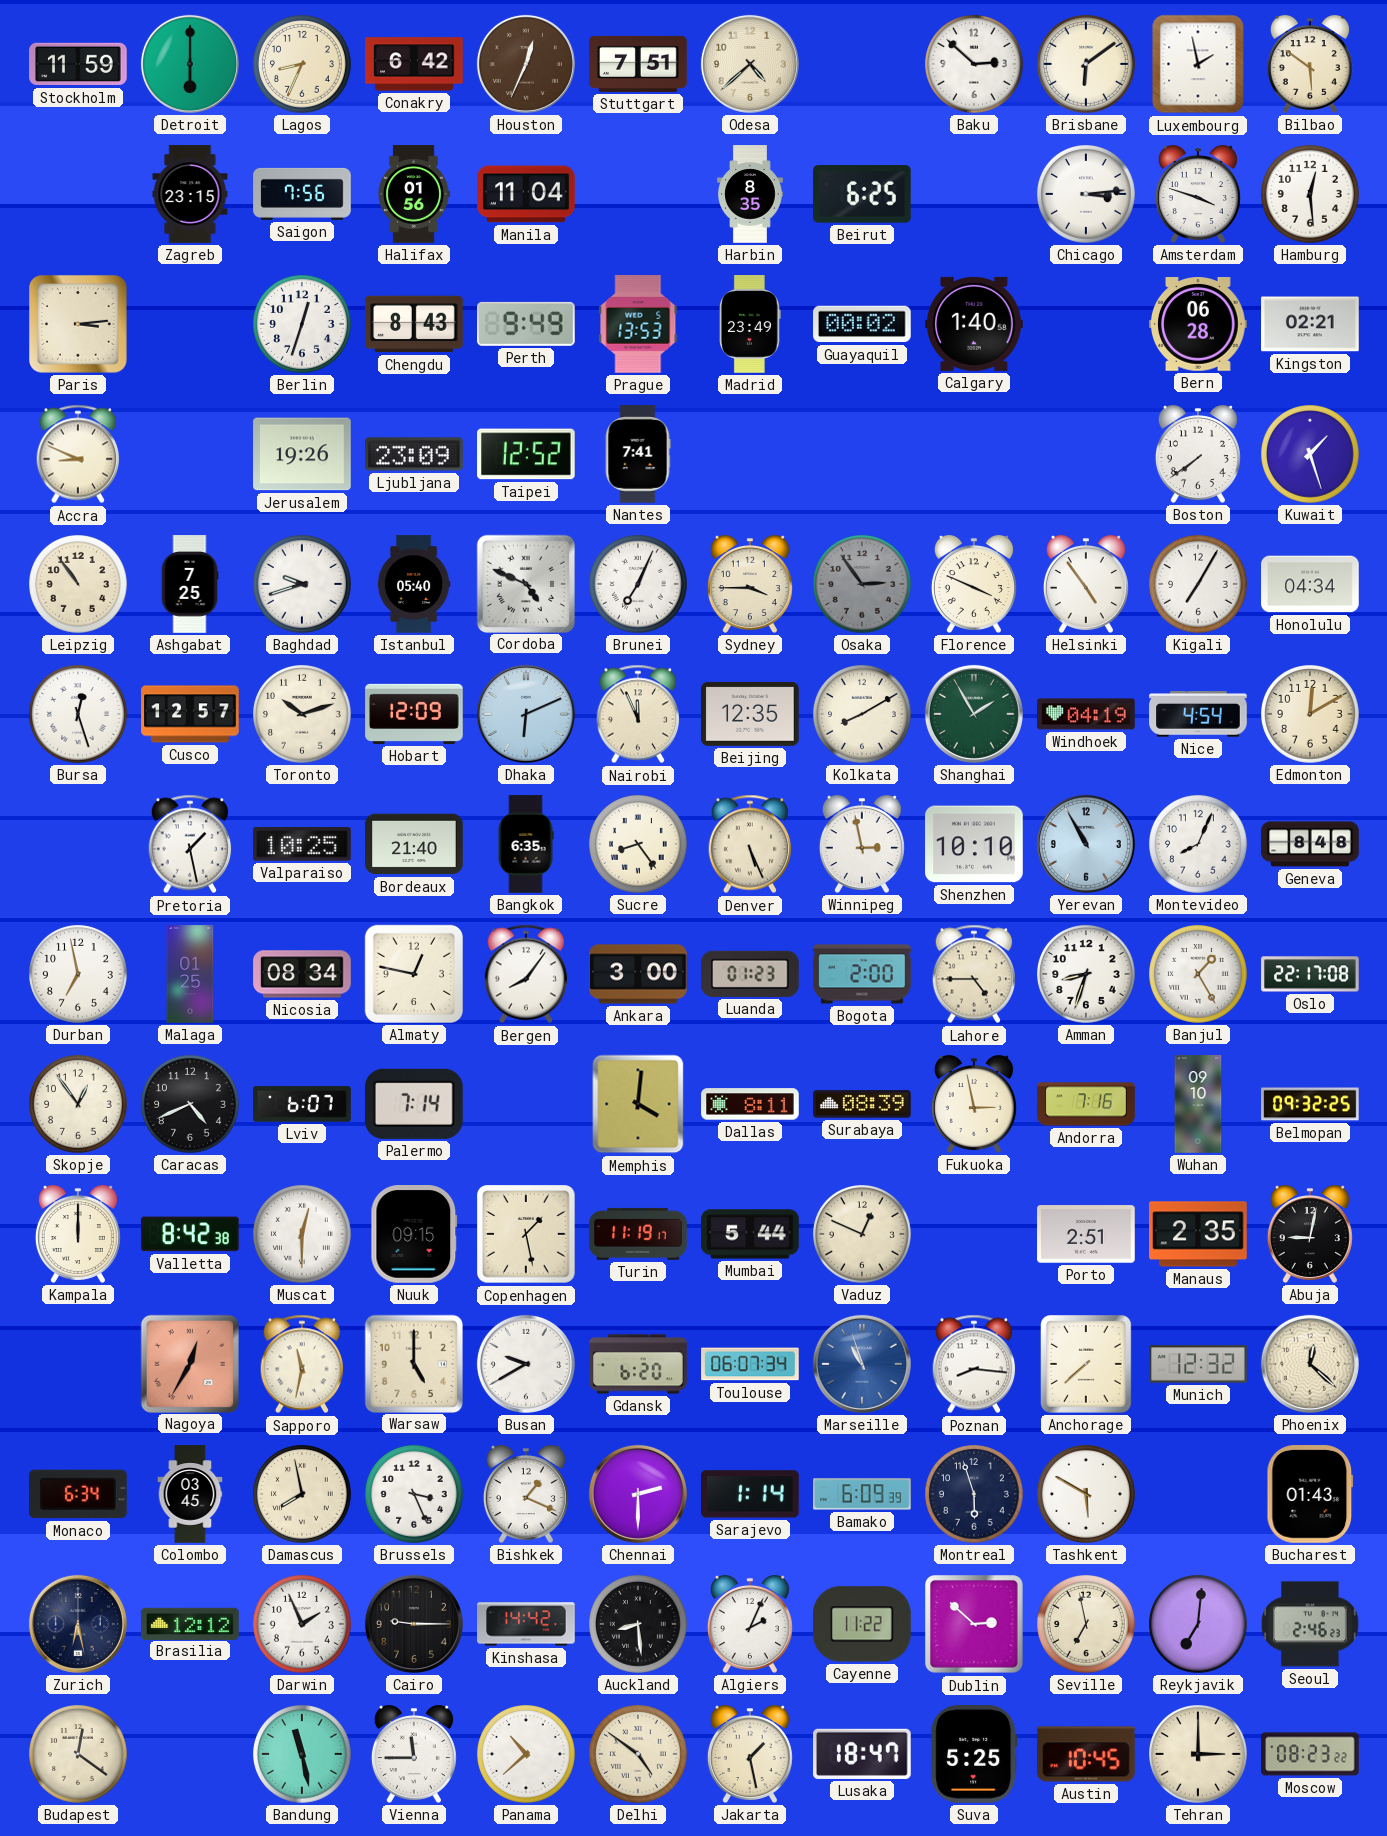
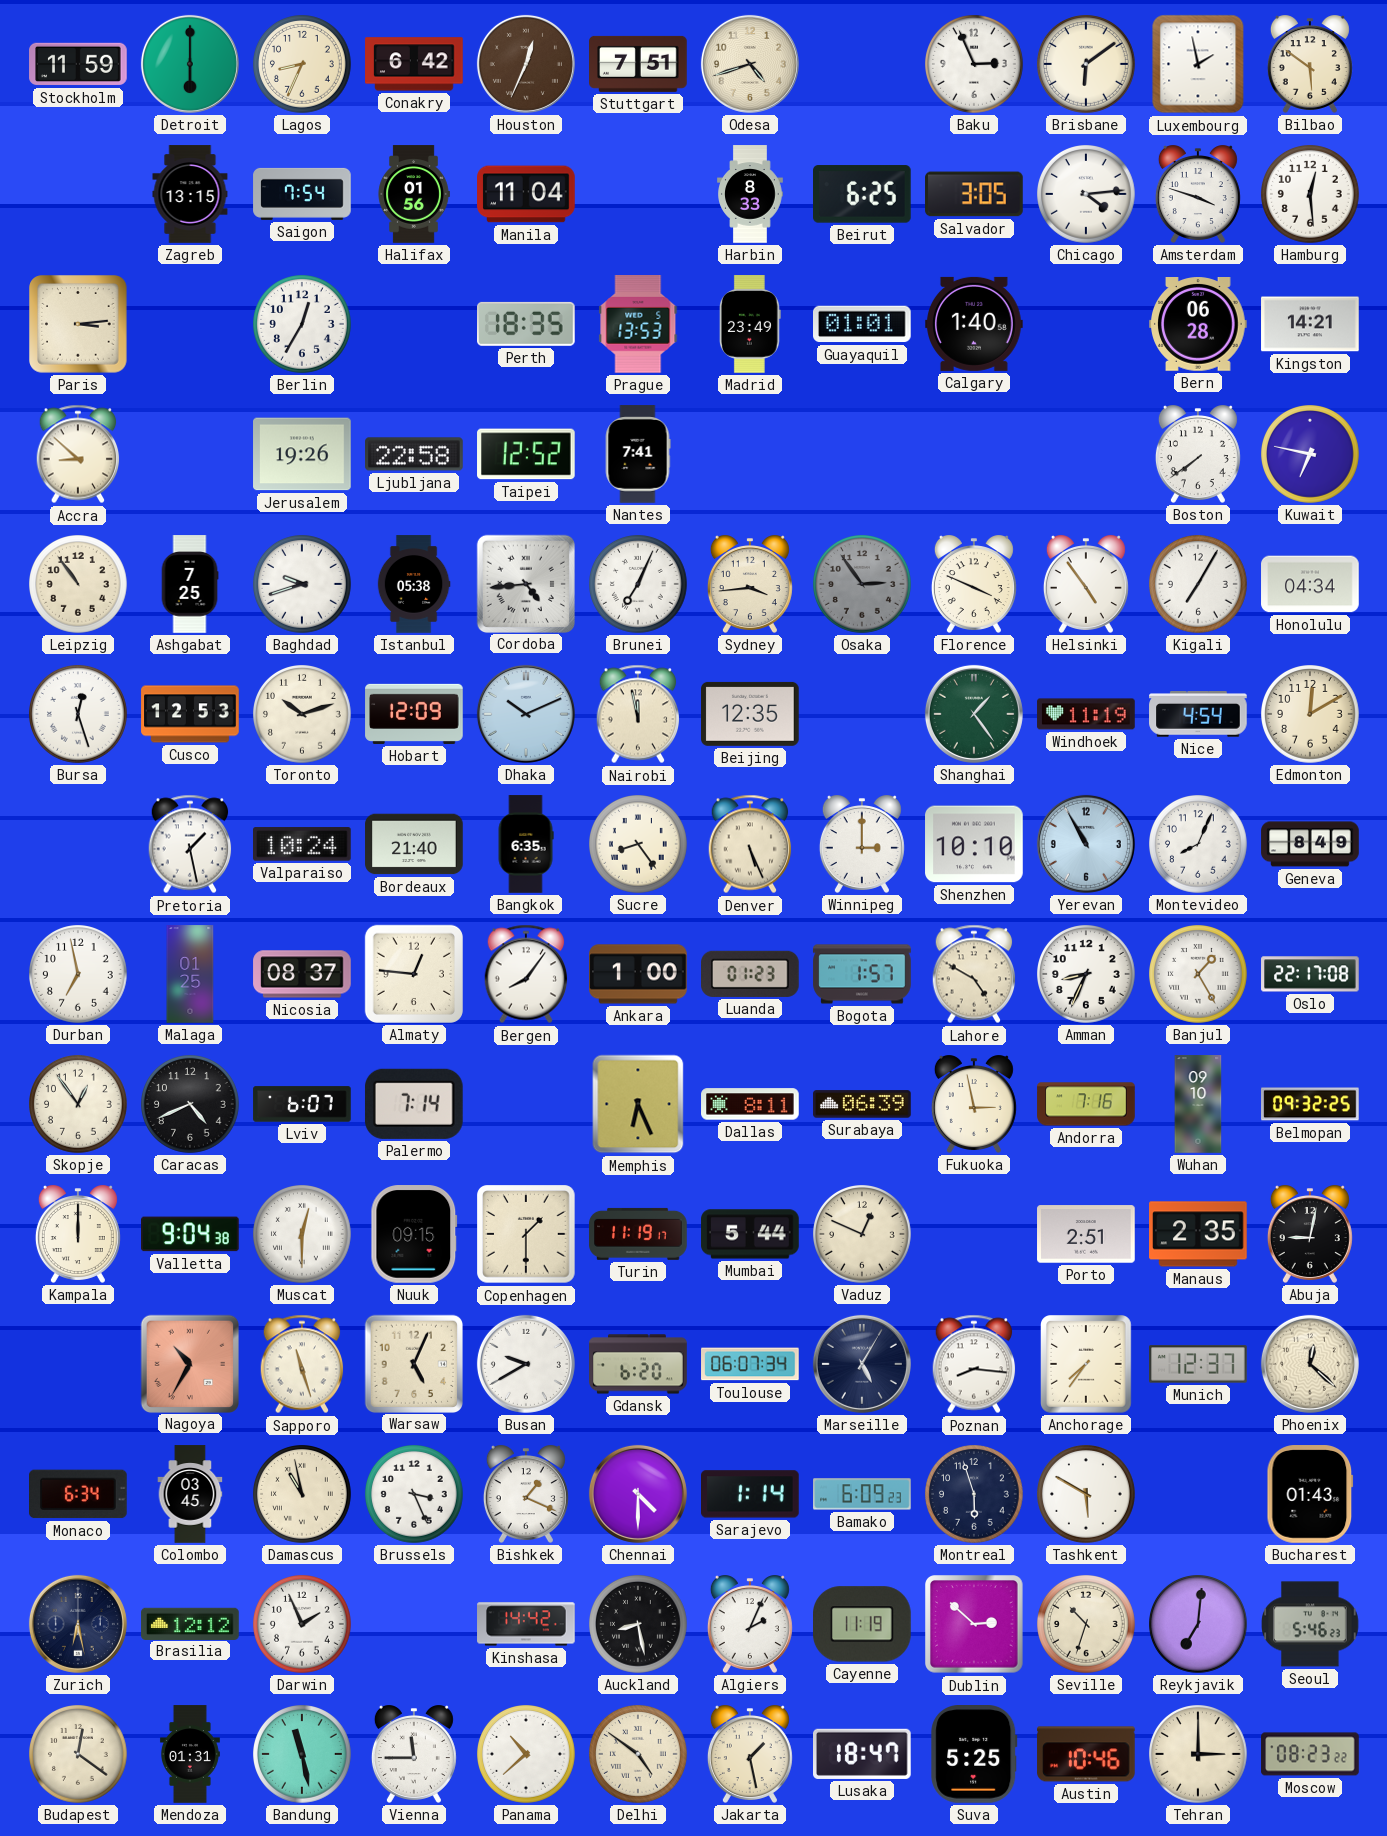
Odesa: 4:38 -> 4:42
Baku: 2:52 -> 2:56
Zagreb: 23:15 -> 13:15
Saigon: 7:56 -> 7:54
Harbin: 8:35 -> 8:33
Salvador: none -> 3:05
Chicago: 3:14 -> 4:14
Berlin: 12:33 -> 12:35
Chengdu: 8:43 -> none
Perth: 9:49 -> 18:35
Guayaquil: 00:02 -> 01:01
Kingston: 02:21 -> 14:21
Accra: 8:49 -> 8:52
Ljubljana: 23:09 -> 22:58
Kuwait: 1:27 -> 6:47
Istanbul: 05:40 -> 05:38
Cordoba: 4:49 -> 4:44
Sydney: 3:45 -> 3:44
Cusco: 12:57 -> 12:53
Dhaka: 6:11 -> 10:11
Nairobi: 11:56 -> 11:58
Kolkata: 8:10 -> none
Shanghai: 1:55 -> 1:24
Windhoek: 04:19 -> 11:19
Valparaiso: 10:25 -> 10:24
Winnipeg: 2:58 -> 3:00
Geneva: 8:48 -> 8:49
Nicosia: 08:34 -> 08:37
Almaty: 12:47 -> 12:46
Ankara: 3:00 -> 1:00
Bogota: 2:00 -> 1:57
Lahore: 4:45 -> 4:50
Amman: 8:33 -> 8:34
Memphis: 4:01 -> 6:26
Surabaya: 08:39 -> 06:39
Valletta: 8:42 -> 9:04
Copenhagen: 1:28 -> 1:30
Nagoya: 12:35 -> 10:35
Sapporo: 11:32 -> 11:27
Warsaw: 5:00 -> 5:04
Marseille: 10:57 -> 5:05
Marseille dial: blue -> navy
Anchorage: 7:38 -> 7:36
Munich: 12:32 -> 12:37
Damascus: 7:58 -> 10:58
Chennai: 2:30 -> 4:30
Bamako: 6:09:39 -> 6:09:23
Cairo: 9:15 -> none
Auckland: 8:29 -> 8:28
Cayenne: 11:22 -> 11:19
Seville: 6:58 -> 10:33
Seoul: 2:46 -> 5:46
Mendoza: none -> 01:31
Austin: 10:45 -> 10:46
